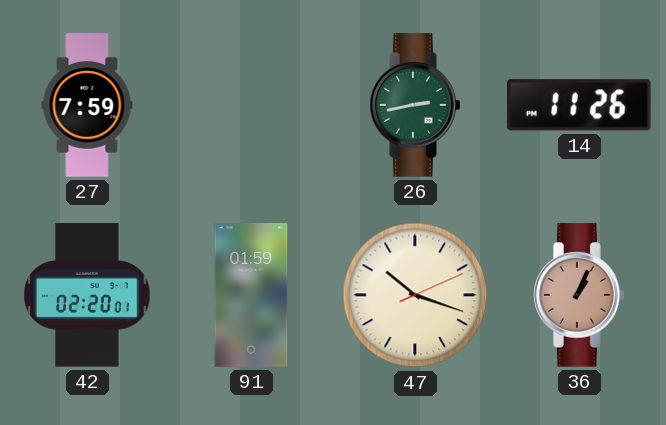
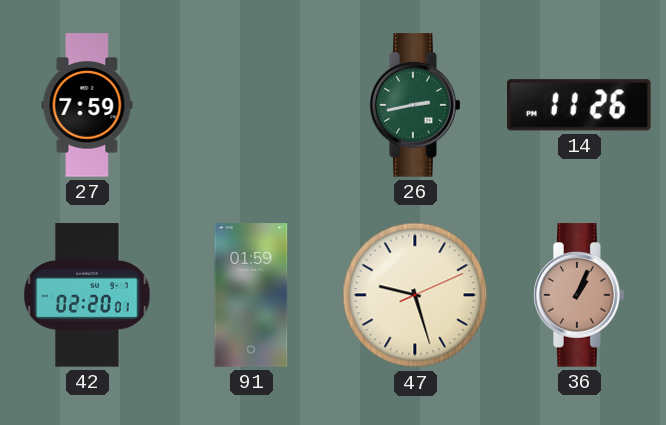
47: 10:18 -> 9:27
